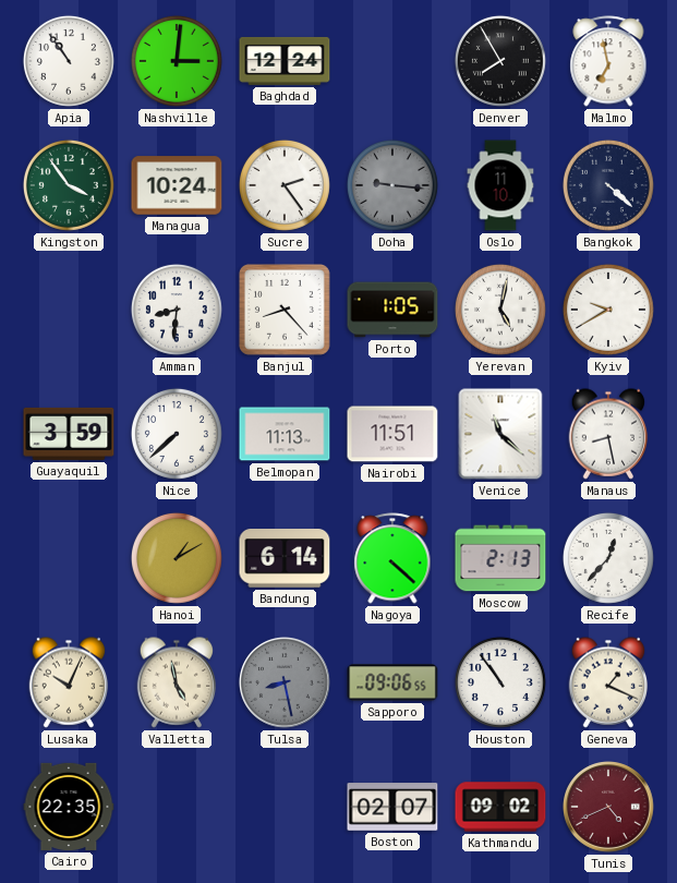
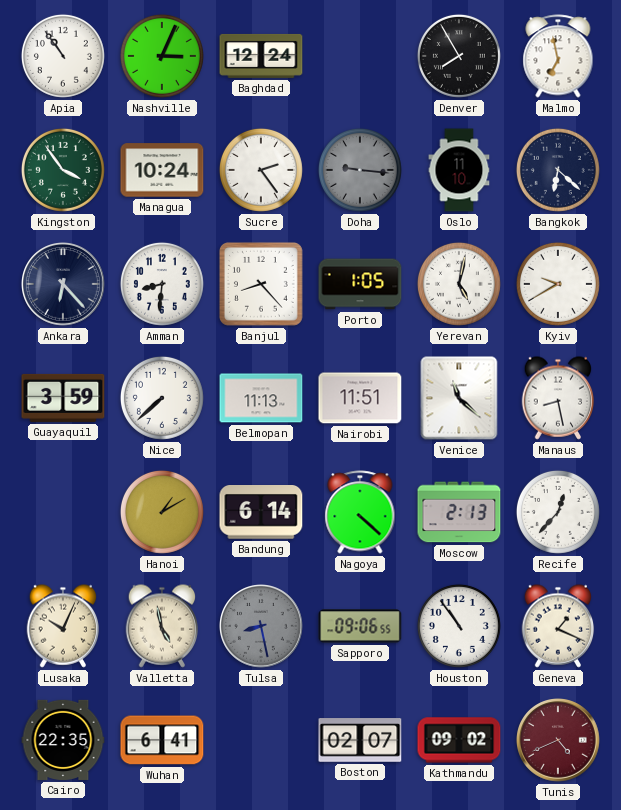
Nashville: 3:01 -> 3:04
Bangkok: 4:22 -> 6:22
Ankara: none -> 6:23
Wuhan: none -> 6:41
